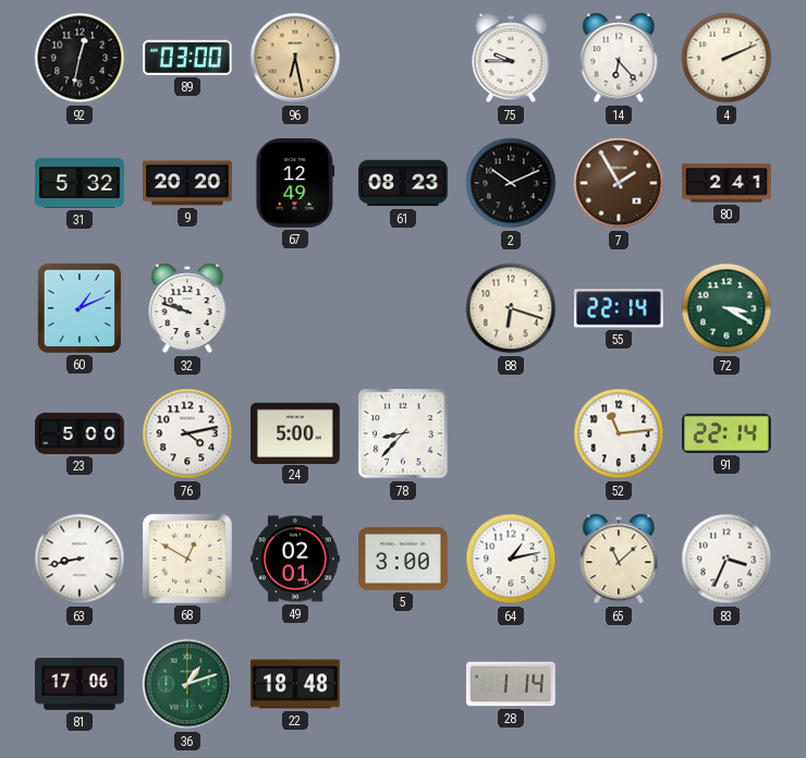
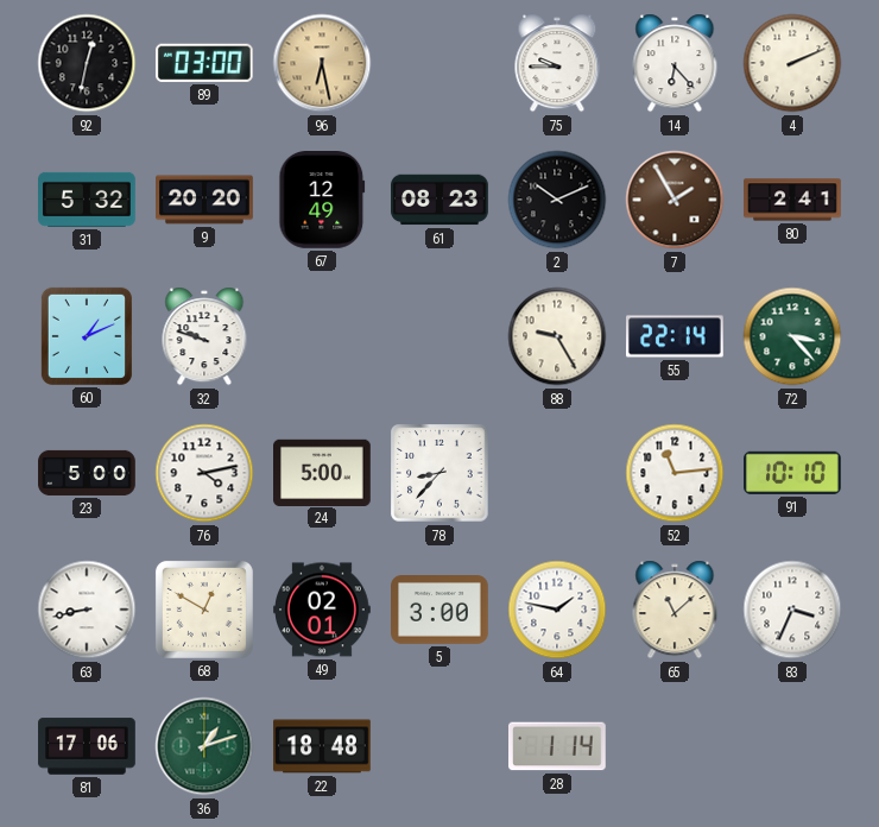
88: 6:18 -> 9:25
72: 3:20 -> 3:23
91: 22:14 -> 10:10
64: 1:13 -> 1:47
